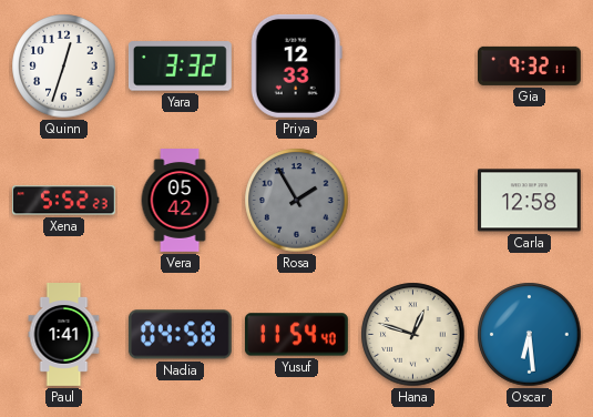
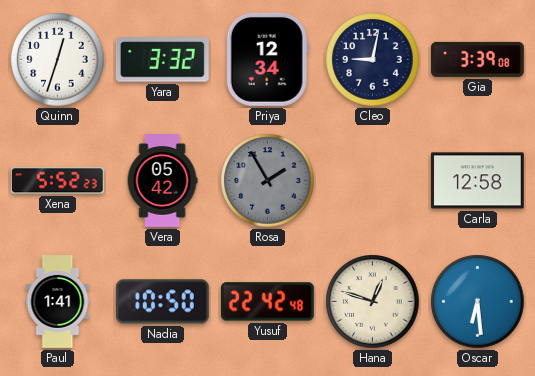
Priya: 12:33 -> 12:34
Cleo: none -> 9:02
Gia: 9:32 -> 3:39
Nadia: 04:58 -> 10:50
Yusuf: 11:54 -> 22:42
